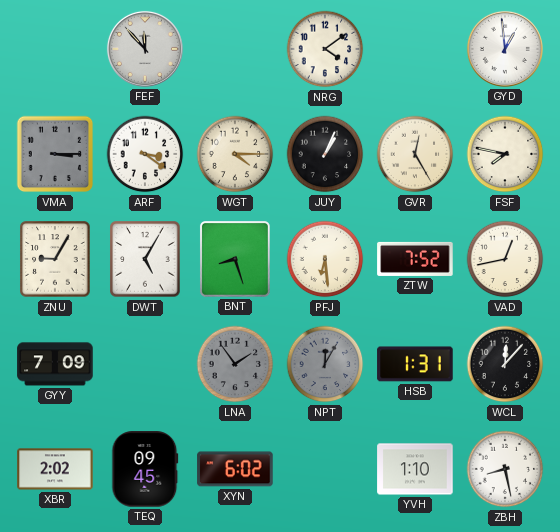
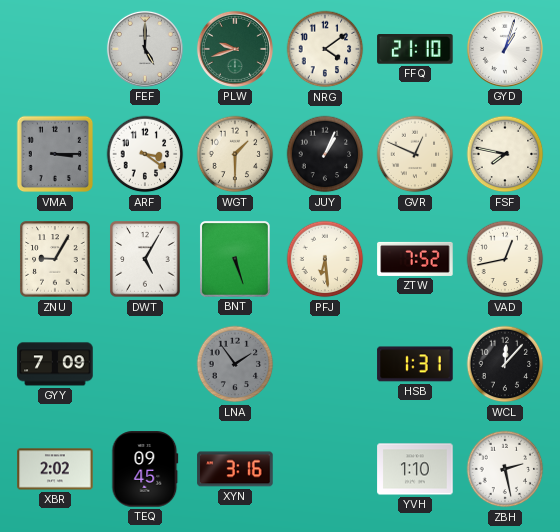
FEF: 11:53 -> 5:00
PLW: none -> 9:42
FFQ: none -> 21:10
GYD: 12:59 -> 1:03
WGT: 4:15 -> 1:30
GVR: 12:25 -> 12:49
BNT: 8:27 -> 5:27
NPT: 12:05 -> none
XYN: 6:02 -> 3:16
ZBH: 8:28 -> 2:28
